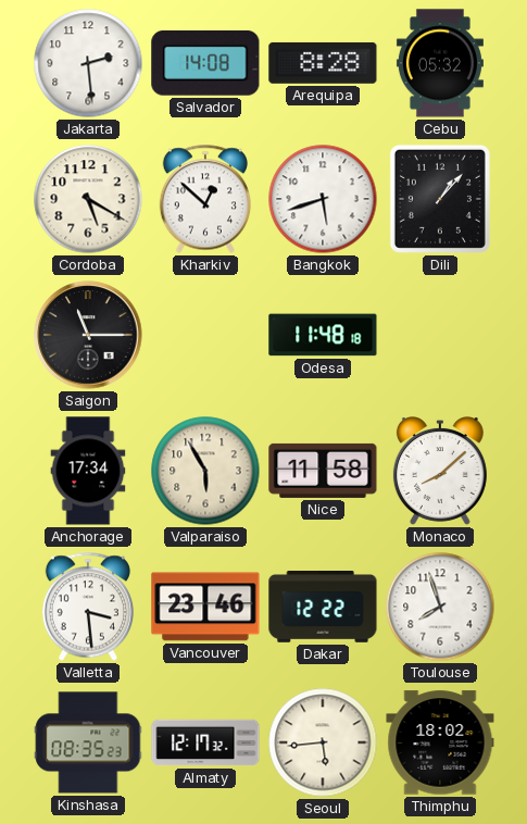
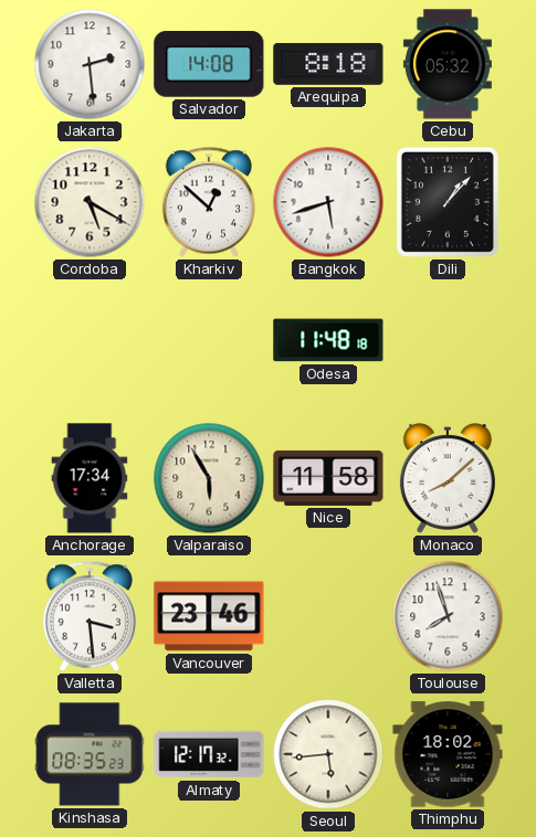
Arequipa: 8:28 -> 8:18
Saigon: 11:15 -> none
Dakar: 12:22 -> none
